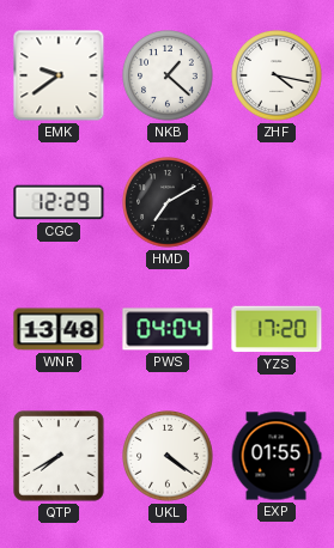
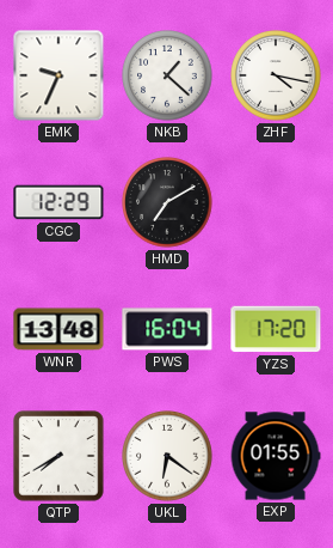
EMK: 9:39 -> 9:34
PWS: 04:04 -> 16:04
UKL: 4:21 -> 6:21
